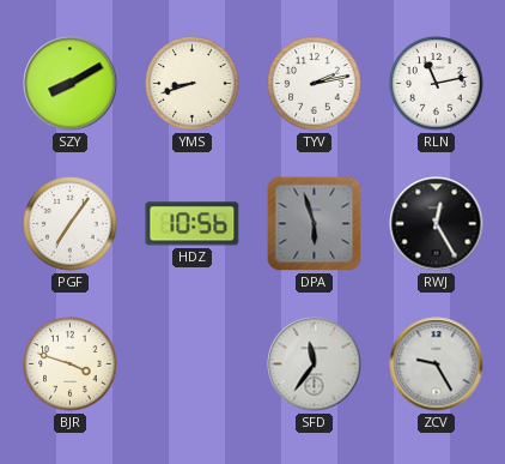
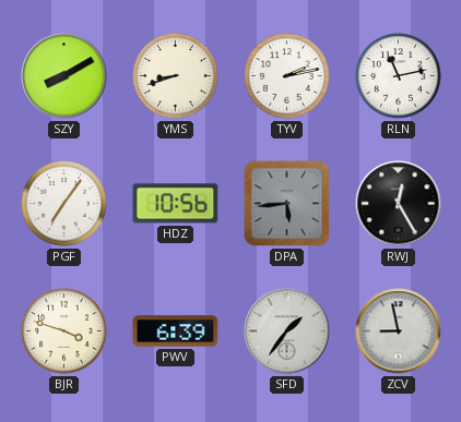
DPA: 5:57 -> 5:44
PWV: none -> 6:39
SFD: 11:36 -> 1:36
ZCV: 9:25 -> 8:58
